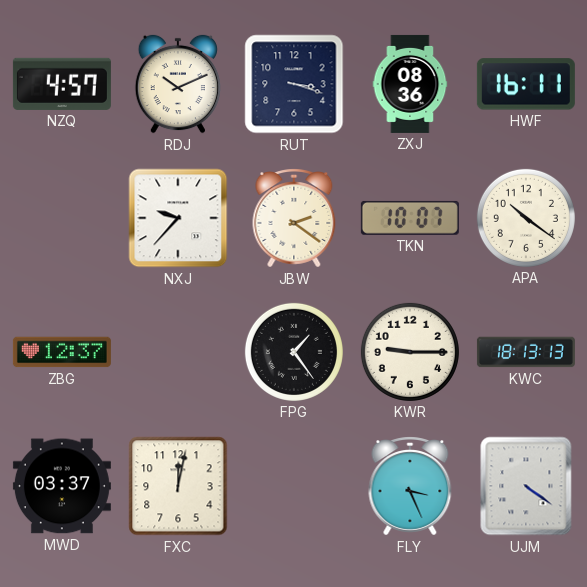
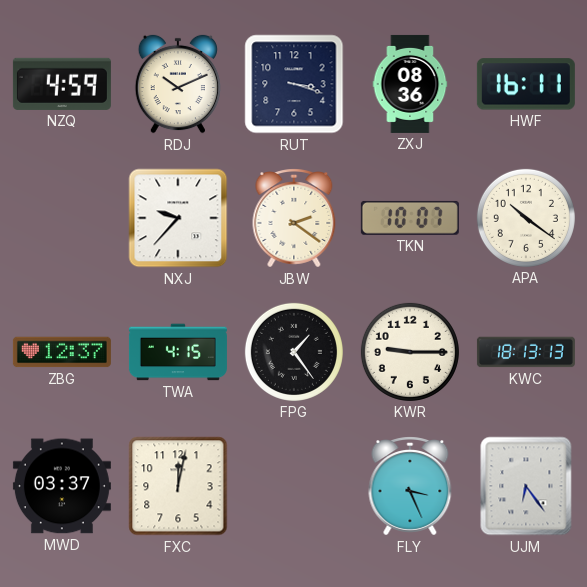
NZQ: 4:57 -> 4:59
TWA: none -> 4:15
UJM: 4:21 -> 6:24
